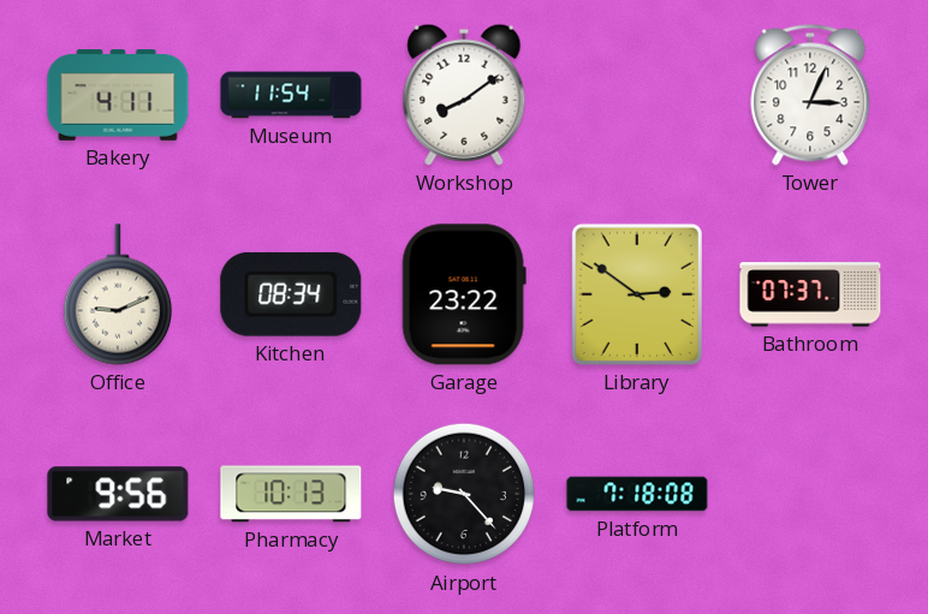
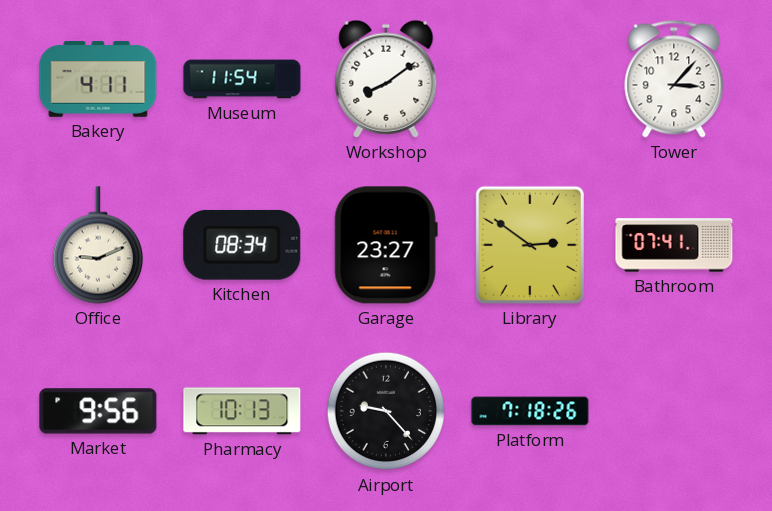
Tower: 3:04 -> 3:07
Garage: 23:22 -> 23:27
Bathroom: 07:37 -> 07:41
Platform: 7:18:08 -> 7:18:26
